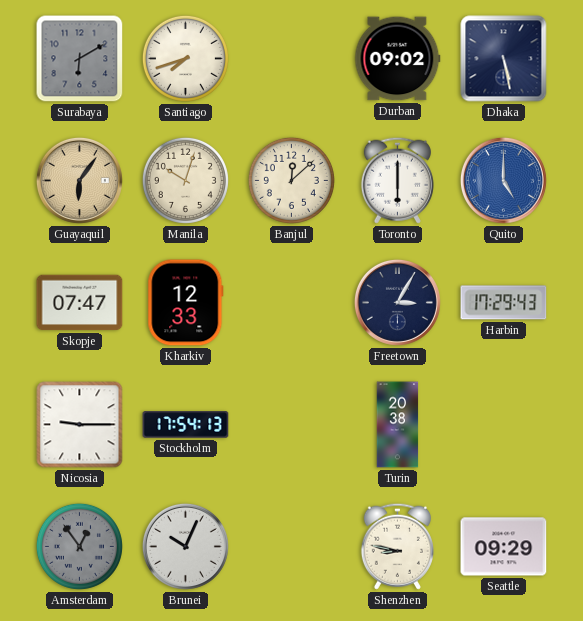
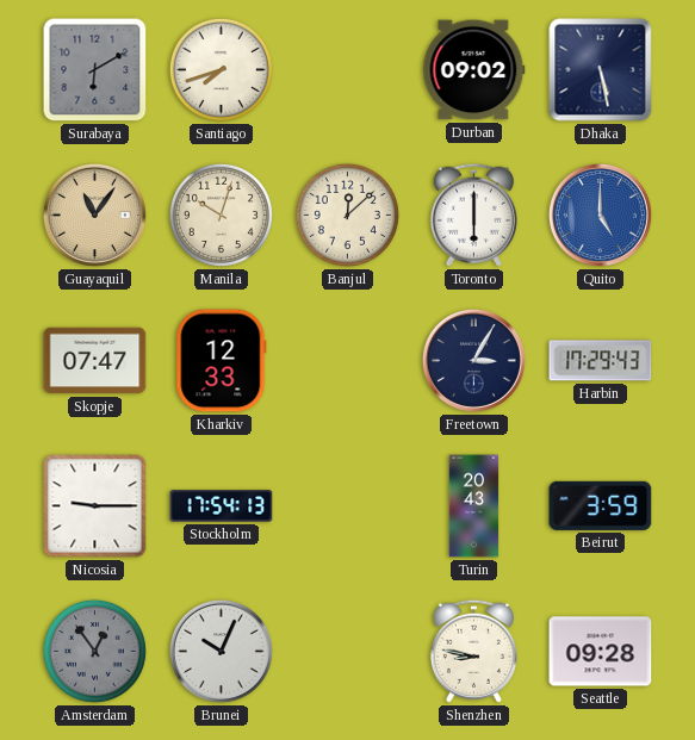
Guayaquil: 6:06 -> 11:06
Turin: 20:38 -> 20:43
Beirut: none -> 3:59
Seattle: 09:29 -> 09:28
